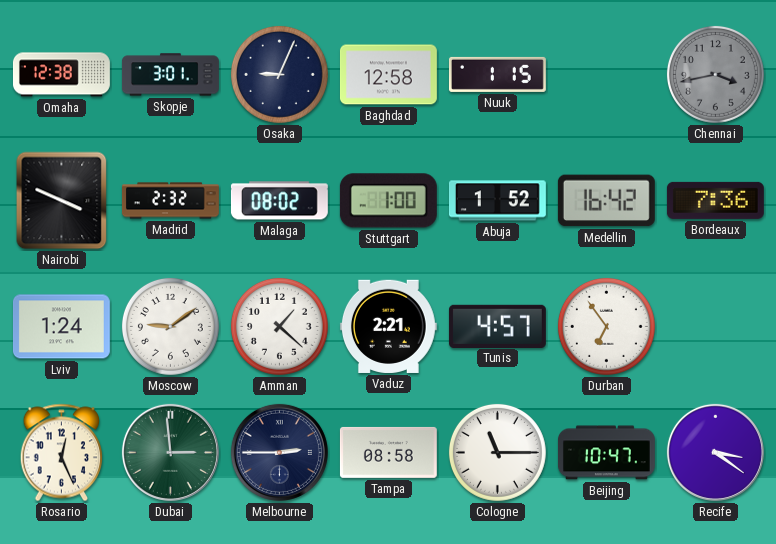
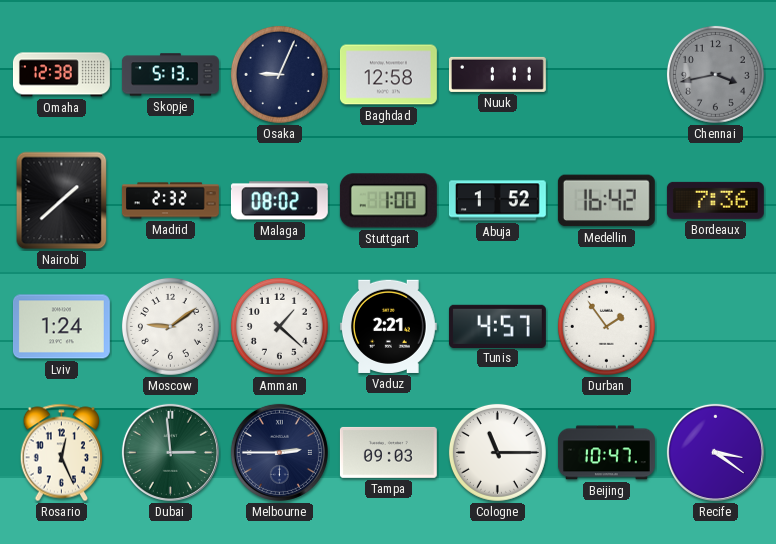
Skopje: 3:01 -> 5:13
Nuuk: 1:15 -> 1:11
Nairobi: 3:49 -> 1:38
Durban: 6:54 -> 1:54
Tampa: 08:58 -> 09:03
